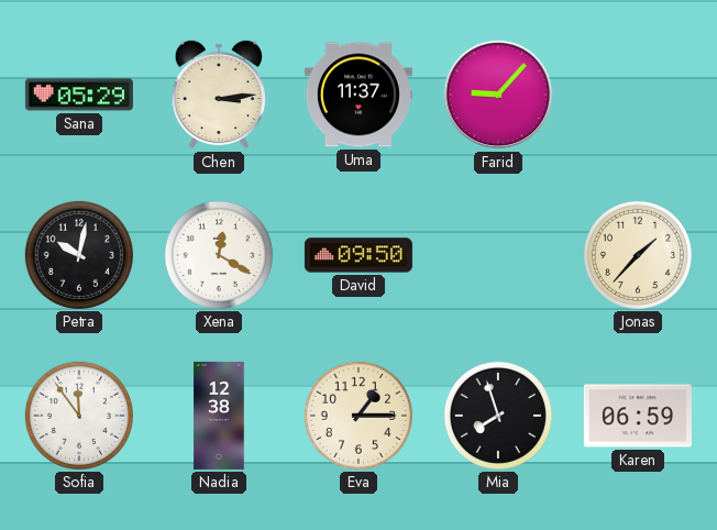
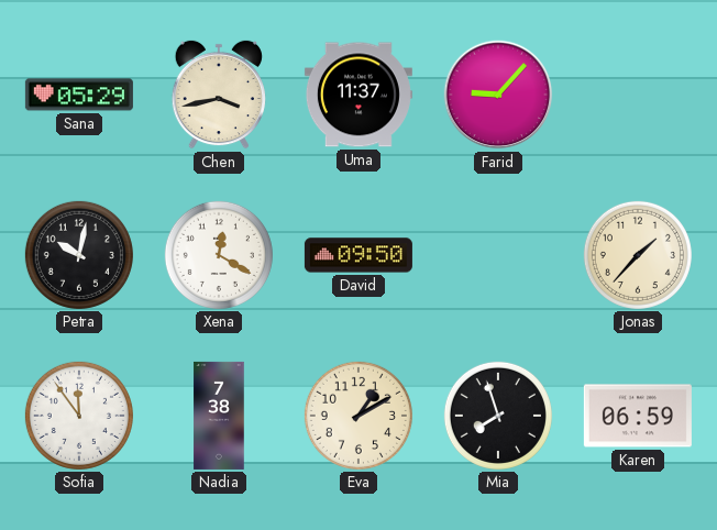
Chen: 3:14 -> 3:43
Nadia: 12:38 -> 7:38
Eva: 1:15 -> 1:10
